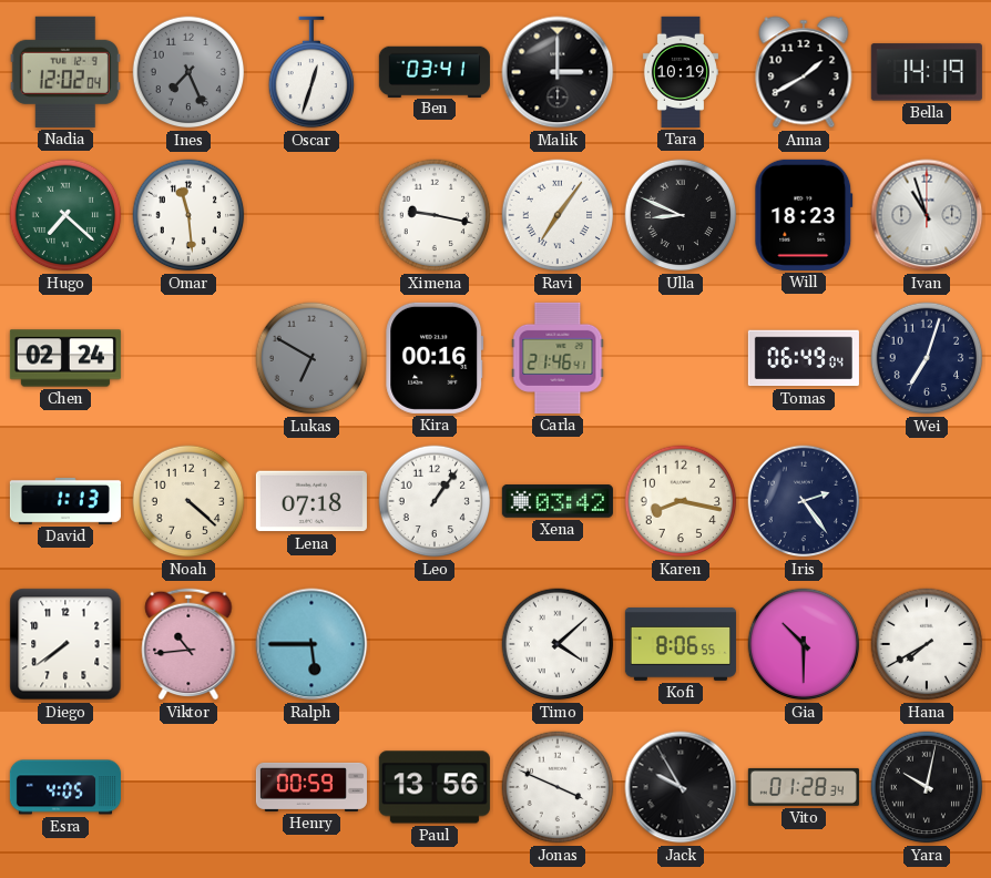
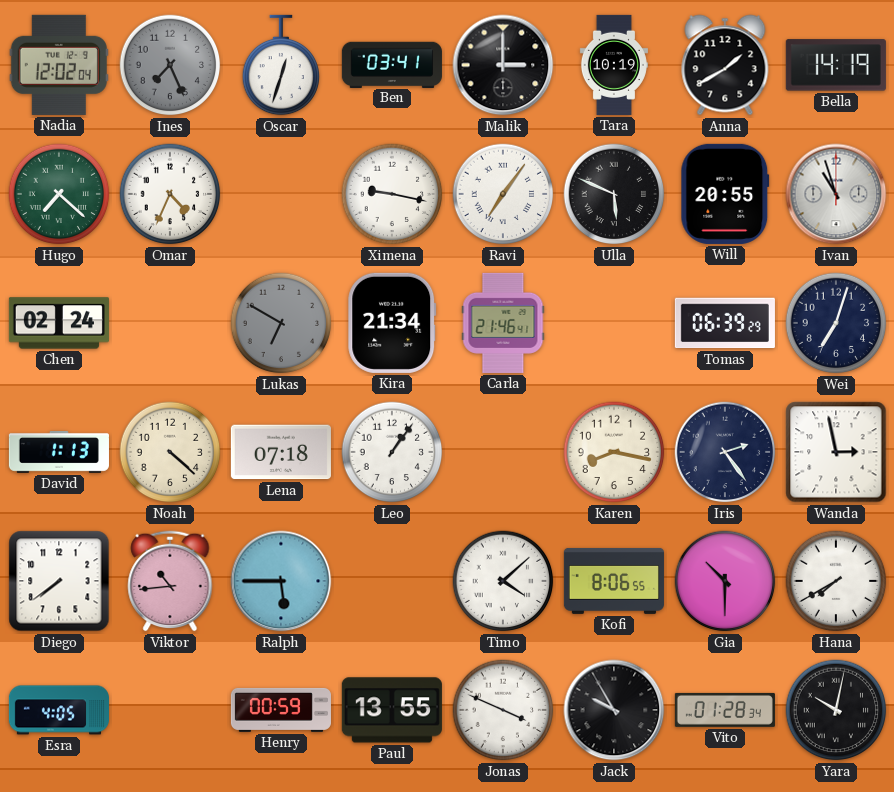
Omar: 11:29 -> 4:34
Ulla: 8:49 -> 5:49
Will: 18:23 -> 20:55
Kira: 00:16 -> 21:34
Tomas: 06:49 -> 06:39
Xena: 03:42 -> none
Wanda: none -> 2:58
Paul: 13:56 -> 13:55
